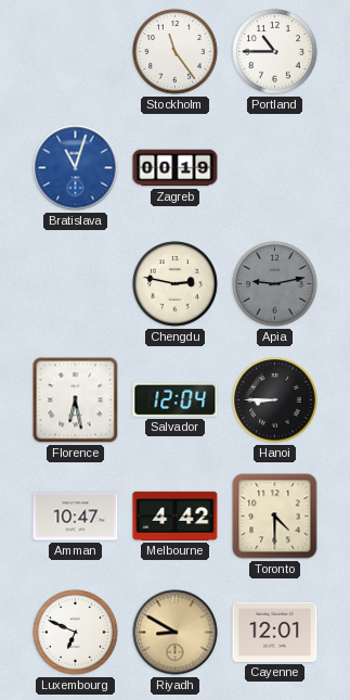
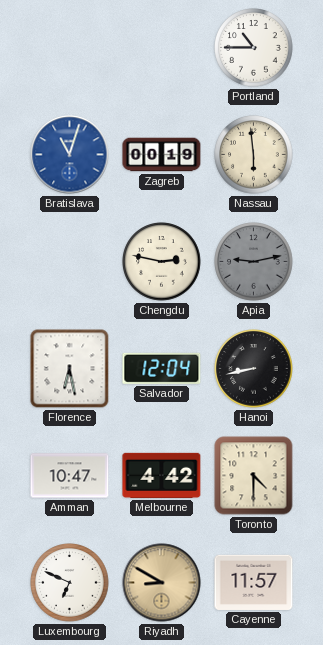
Stockholm: 11:24 -> none
Nassau: none -> 5:59
Hanoi: 8:45 -> 8:43
Cayenne: 12:01 -> 11:57
